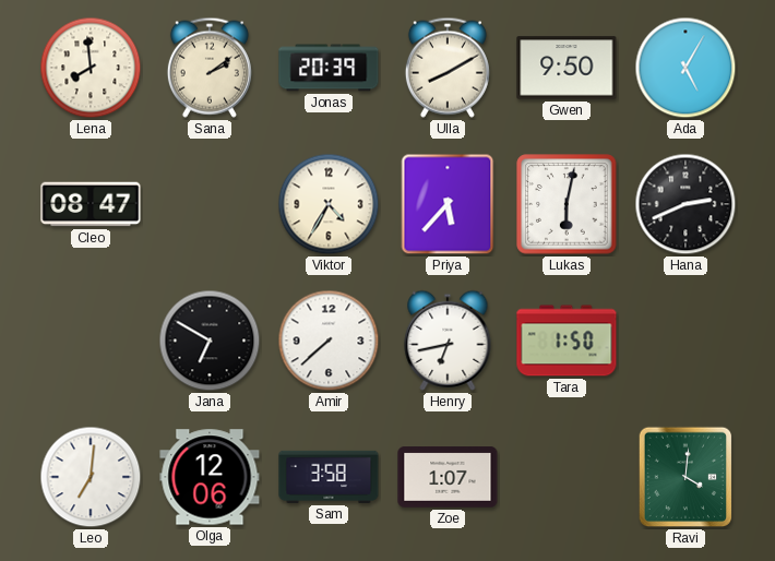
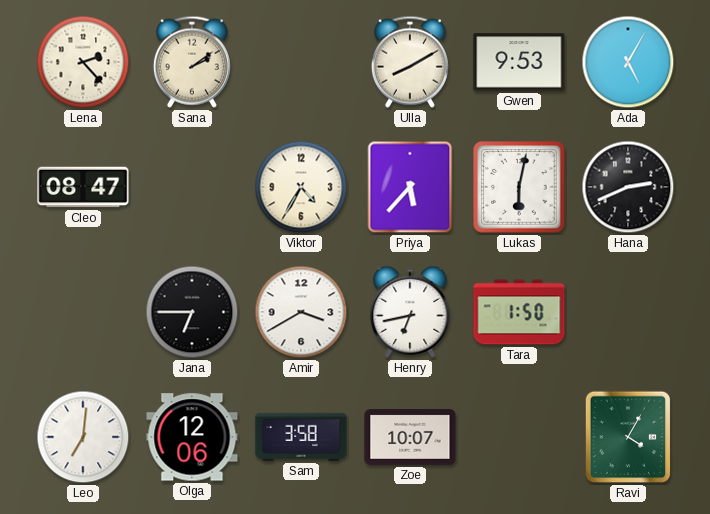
Lena: 7:59 -> 2:23
Jonas: 20:39 -> none
Gwen: 9:50 -> 9:53
Jana: 6:50 -> 6:45
Amir: 7:38 -> 3:40
Zoe: 1:07 -> 10:07
Ravi: 4:01 -> 4:05
